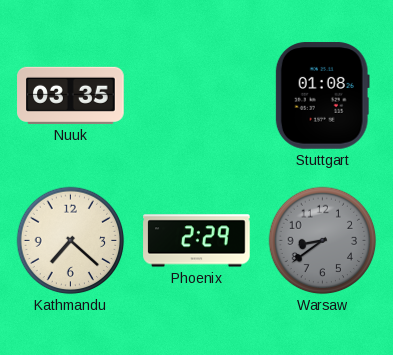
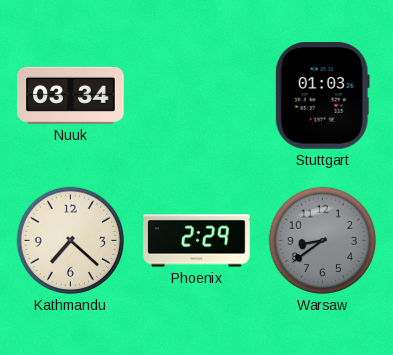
Nuuk: 03:35 -> 03:34
Stuttgart: 01:08 -> 01:03
